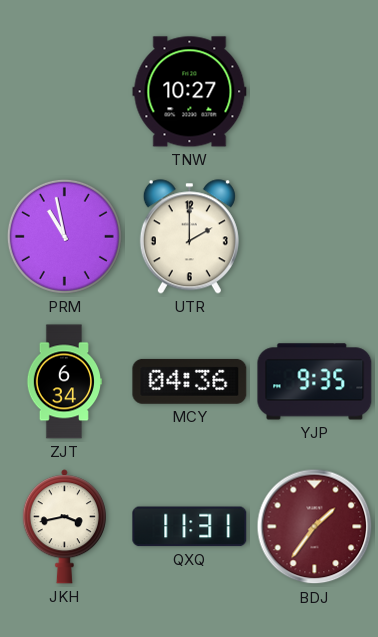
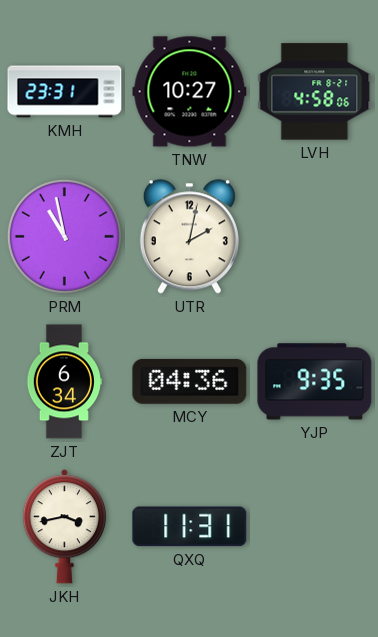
KMH: none -> 23:31
LVH: none -> 4:58
UTR: 2:00 -> 2:02
BDJ: 1:36 -> none
